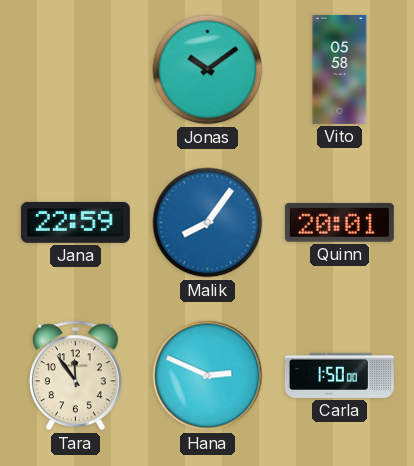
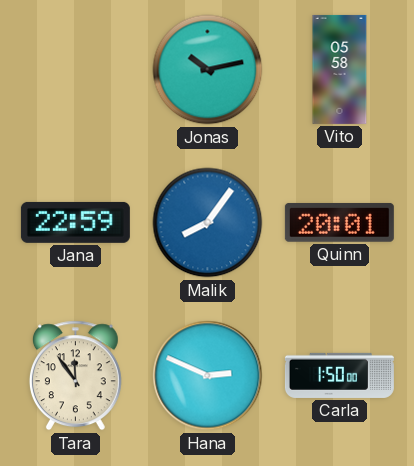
Jonas: 10:09 -> 10:13
